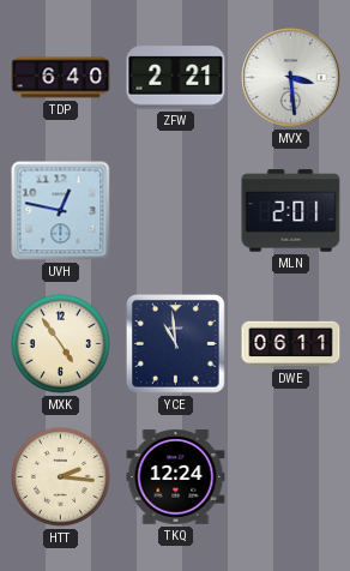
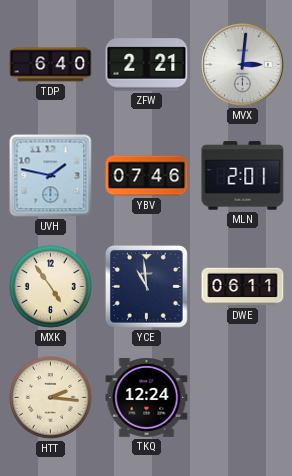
MVX: 3:29 -> 3:01
UVH: 12:47 -> 1:47
YBV: none -> 07:46
